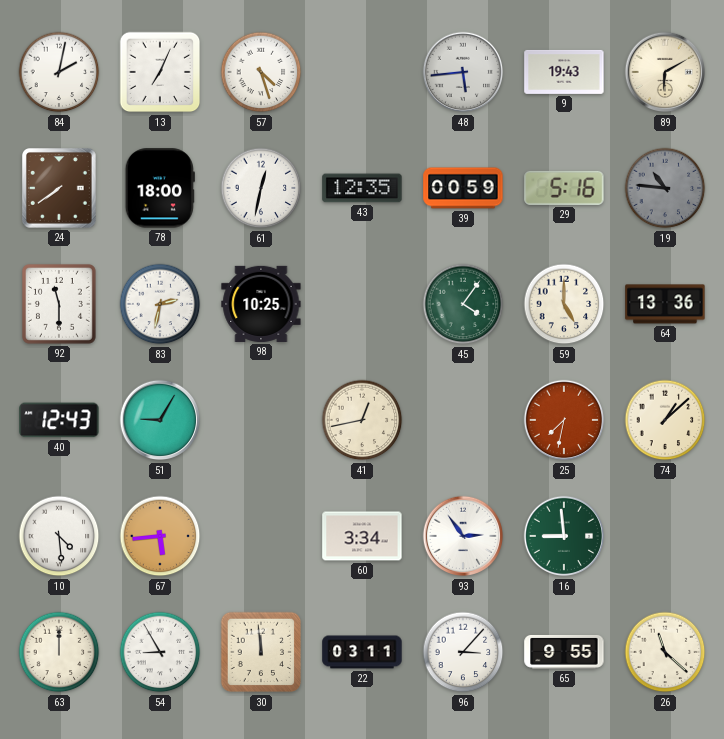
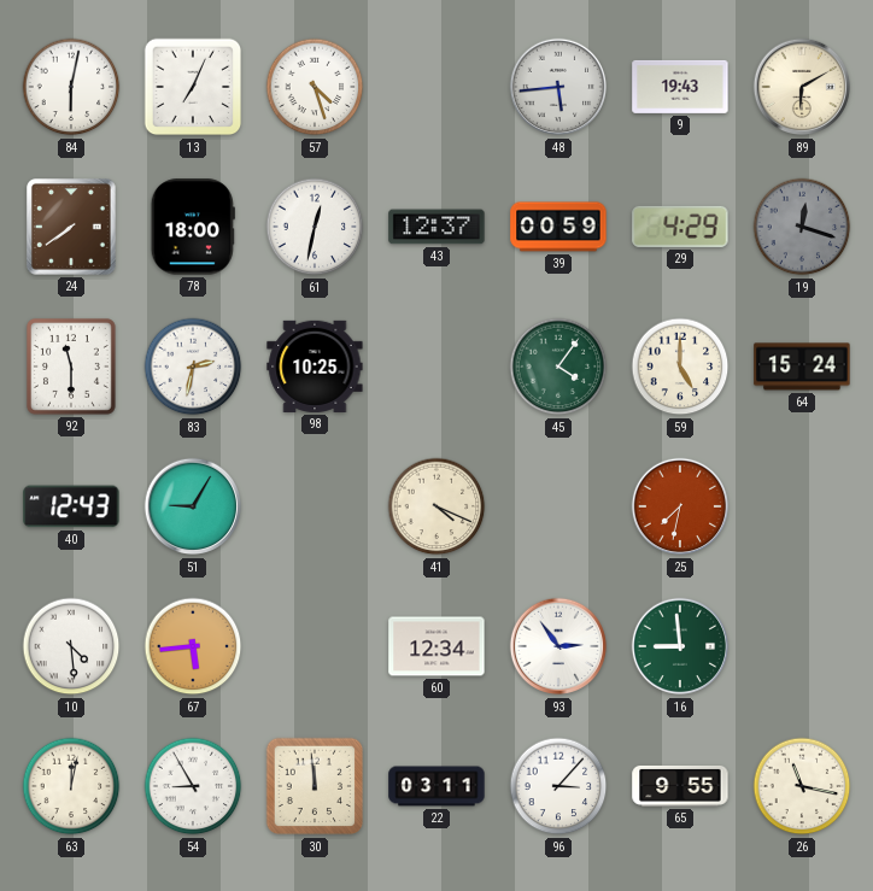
84: 2:02 -> 6:02
43: 12:35 -> 12:37
29: 5:16 -> 4:29
19: 10:46 -> 12:18
64: 13:36 -> 15:24
41: 12:43 -> 4:19
74: 1:08 -> none
60: 3:34 -> 12:34
63: 12:00 -> 12:02
26: 11:22 -> 11:17
